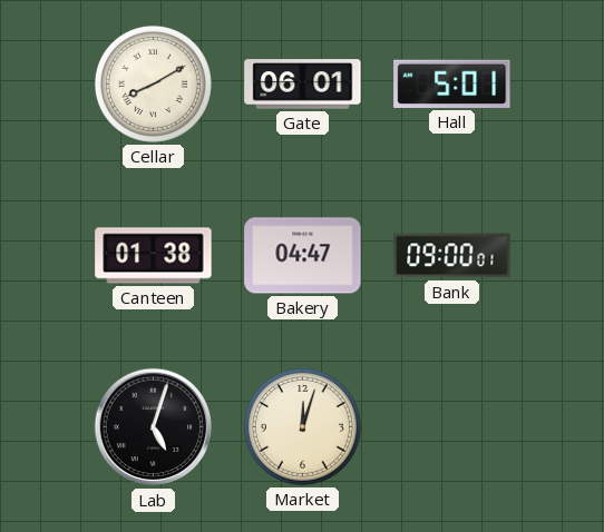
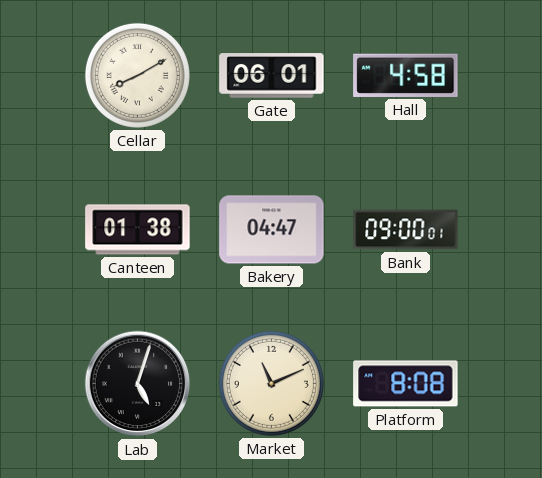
Hall: 5:01 -> 4:58
Market: 12:03 -> 11:11
Platform: none -> 8:08
